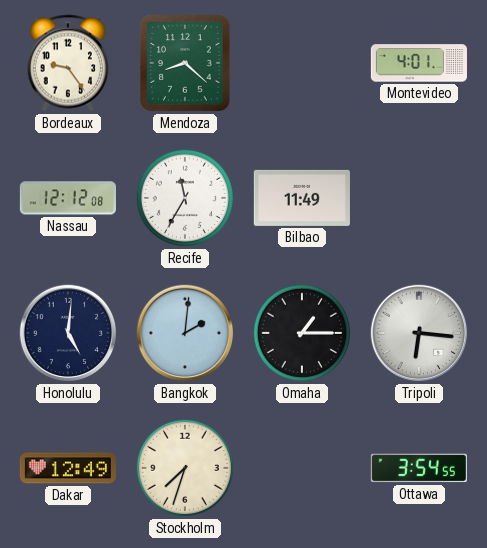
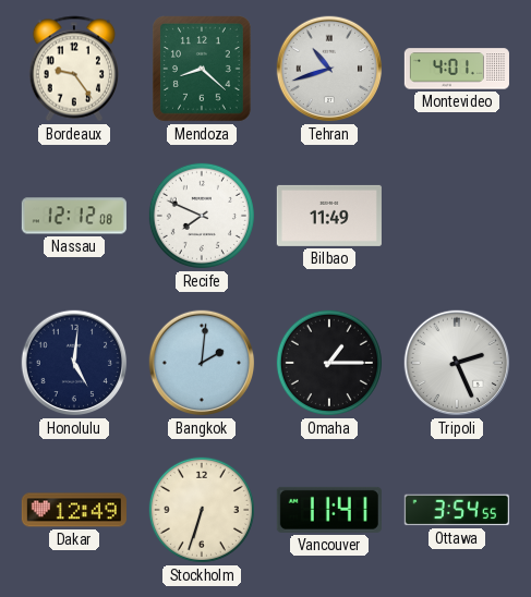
Tehran: none -> 10:42
Recife: 11:35 -> 7:49
Tripoli: 6:16 -> 2:26
Stockholm: 7:33 -> 6:33
Vancouver: none -> 11:41
